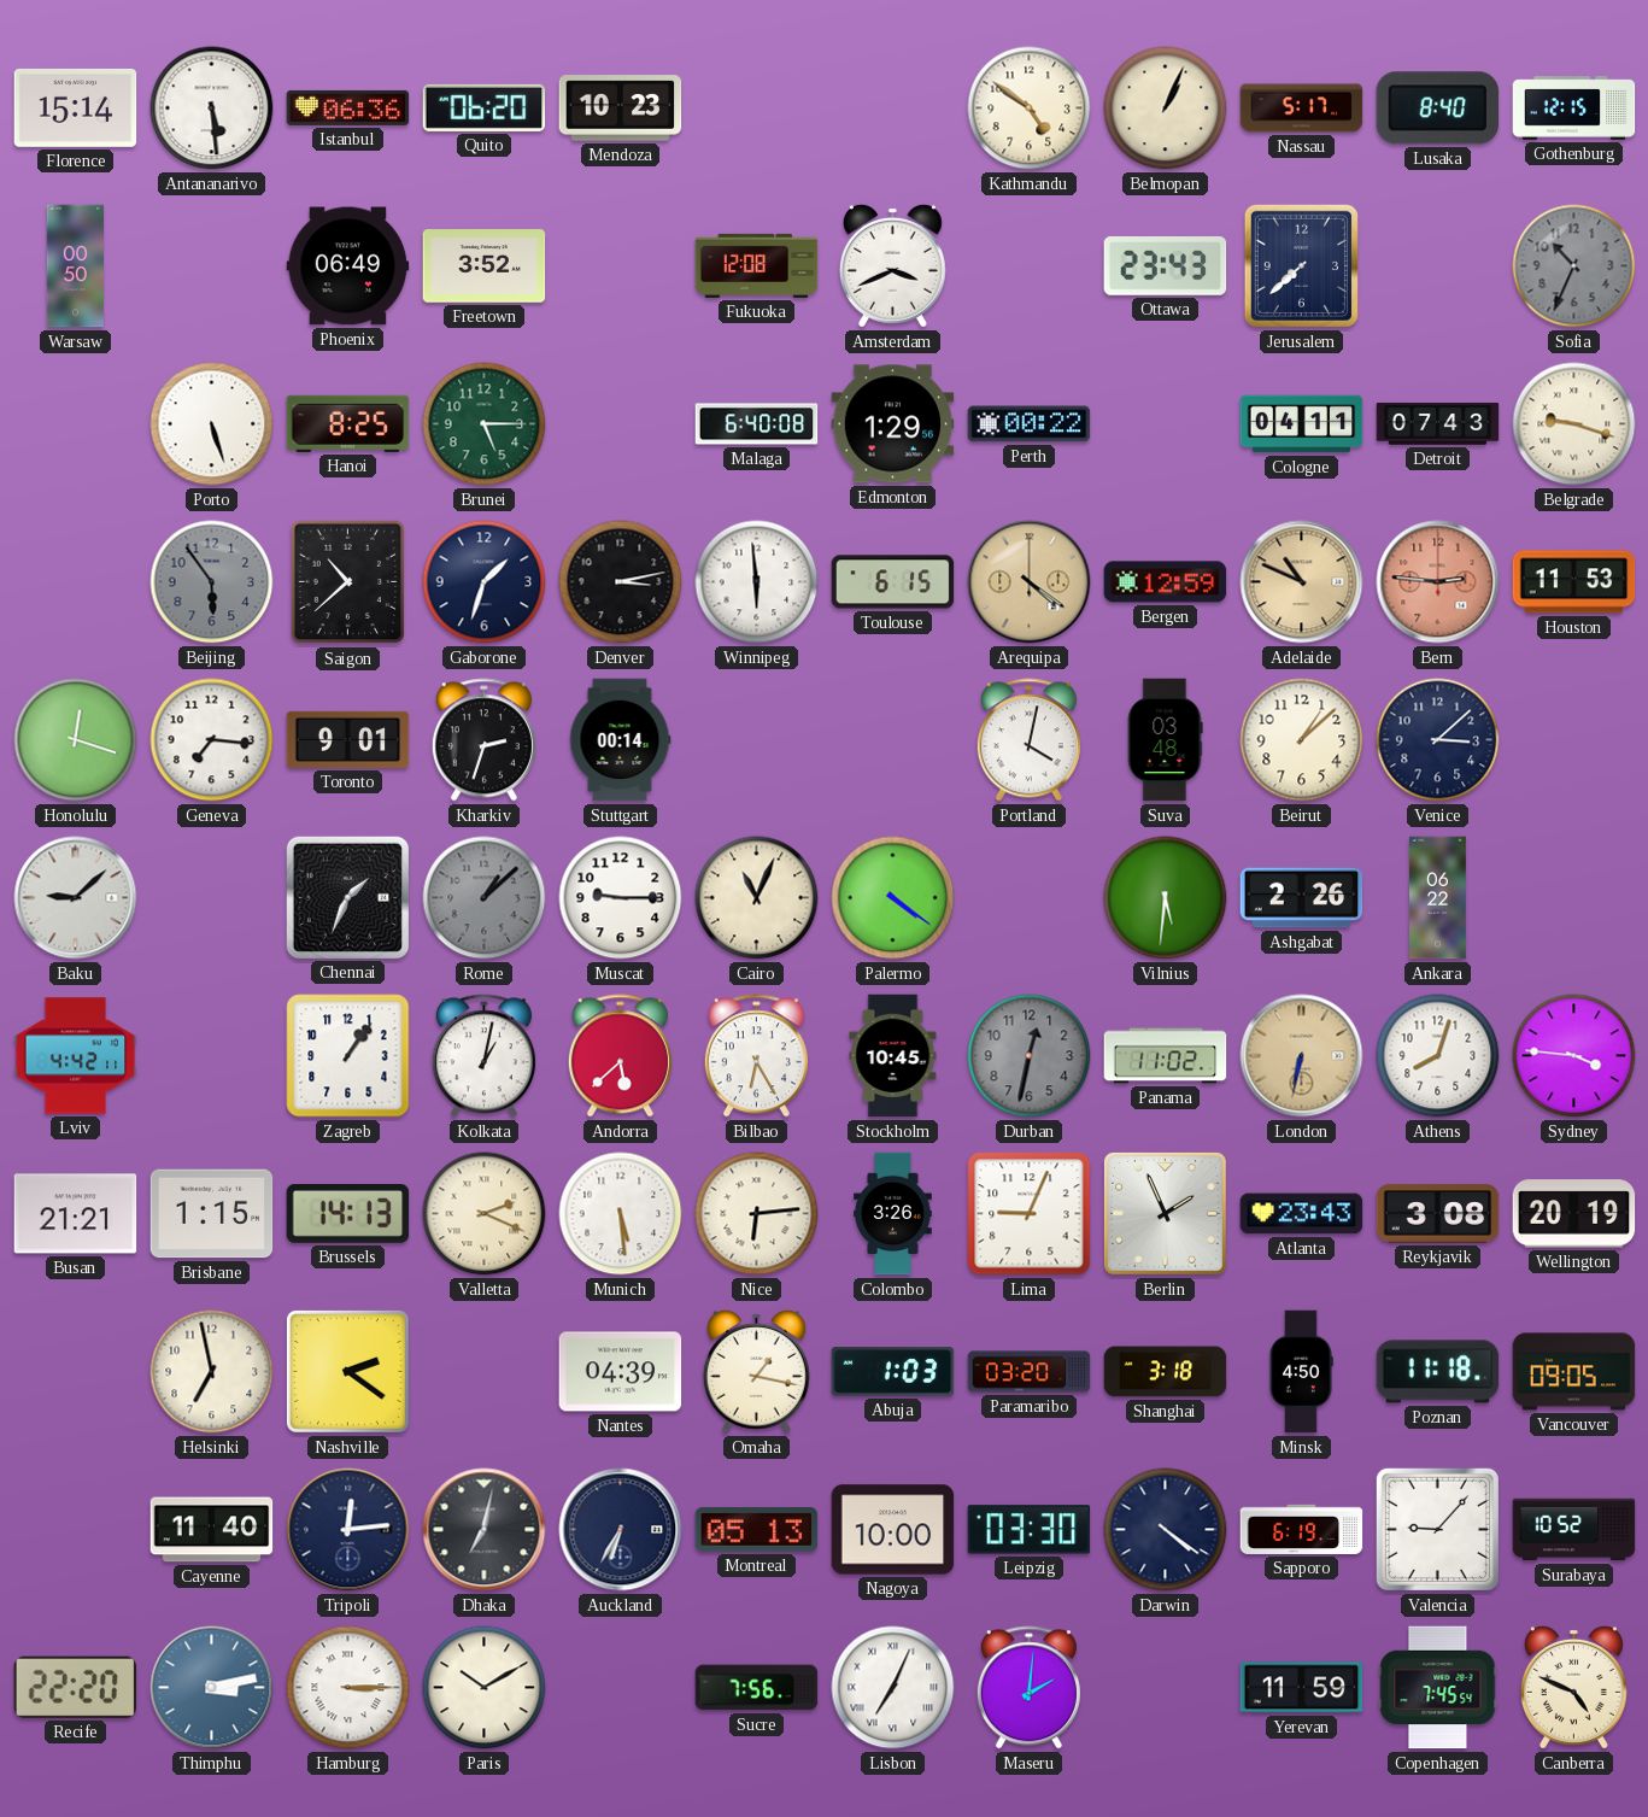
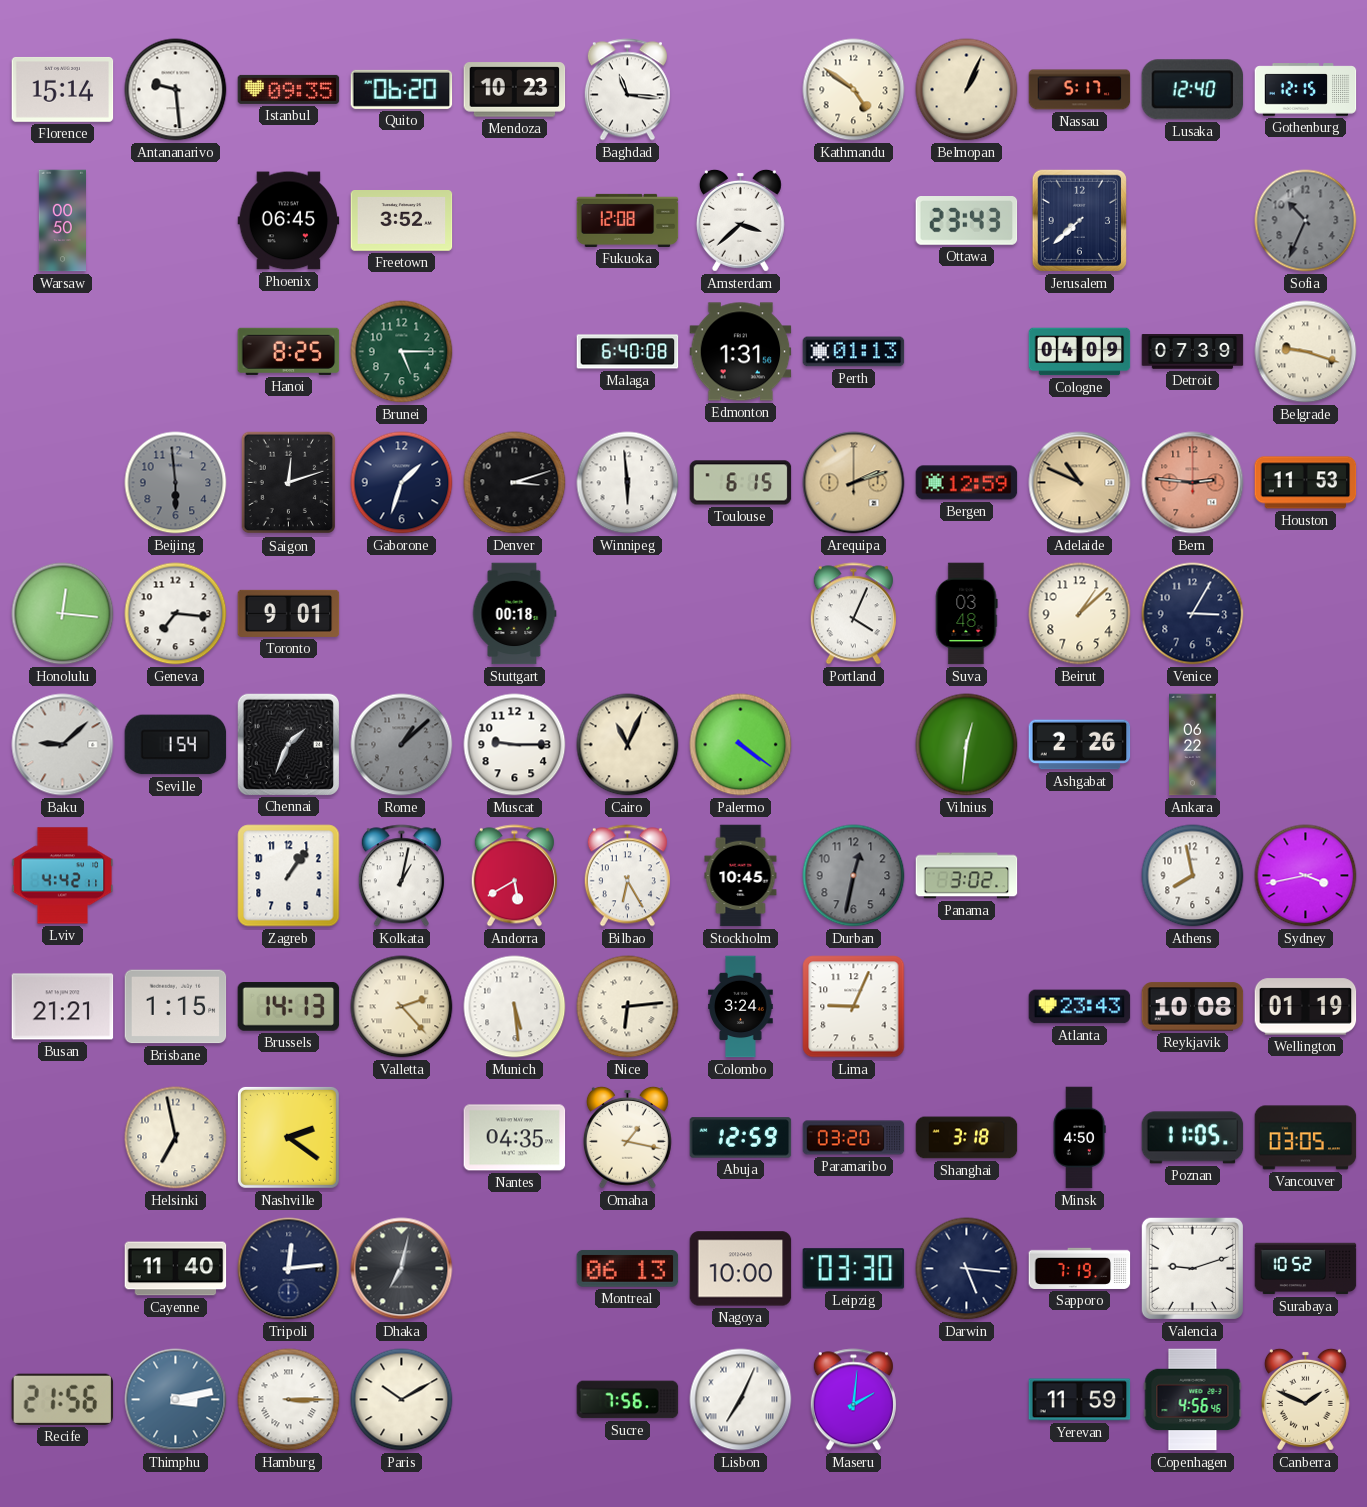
Antananarivo: 5:29 -> 9:29
Istanbul: 06:36 -> 09:35
Baghdad: none -> 11:16
Lusaka: 8:40 -> 12:40
Phoenix: 06:49 -> 06:45
Amsterdam: 3:41 -> 3:38
Porto: 5:27 -> none
Edmonton: 1:29 -> 1:31
Perth: 00:22 -> 01:13
Cologne: 04:11 -> 04:09
Detroit: 07:43 -> 07:39
Beijing: 5:54 -> 5:59
Saigon: 10:38 -> 12:12
Denver: 3:13 -> 3:12
Arequipa: 4:21 -> 2:12
Honolulu: 12:18 -> 12:16
Kharkiv: 2:33 -> none
Stuttgart: 00:14 -> 00:18
Portland: 4:02 -> 4:04
Venice: 3:08 -> 3:05
Seville: none -> 1:54
Vilnius: 5:31 -> 12:31
Andorra: 5:38 -> 5:40
Panama: 11:02 -> 3:02
London: 6:32 -> none
Athens: 8:03 -> 7:58
Sydney: 3:46 -> 3:43
Valletta: 2:19 -> 2:23
Colombo: 3:26 -> 3:24
Berlin: 1:56 -> none
Reykjavik: 3:08 -> 10:08
Wellington: 20:19 -> 01:19
Nantes: 04:39 -> 04:35
Abuja: 1:03 -> 12:59
Poznan: 11:18 -> 11:05
Vancouver: 09:05 -> 03:05
Auckland: 6:35 -> none
Montreal: 05:13 -> 06:13
Darwin: 4:21 -> 5:16
Sapporo: 6:19 -> 7:19
Valencia: 9:07 -> 9:12
Recife: 22:20 -> 21:56
Copenhagen: 7:45 -> 4:56
Canberra: 4:49 -> 1:49
